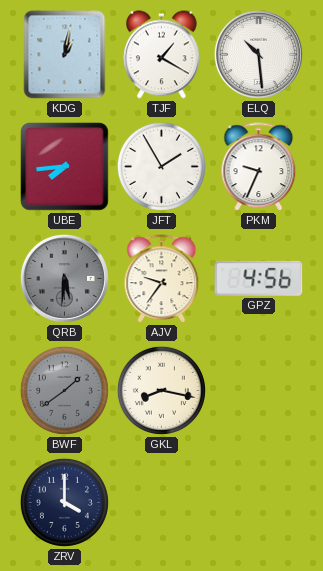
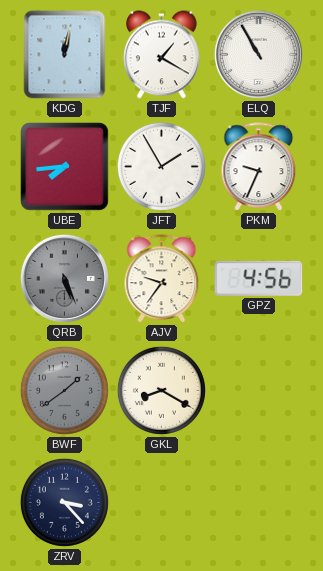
KDG: 1:02 -> 12:02
ELQ: 10:29 -> 10:55
QRB: 5:31 -> 5:26
GKL: 8:17 -> 8:20
ZRV: 4:00 -> 3:23
